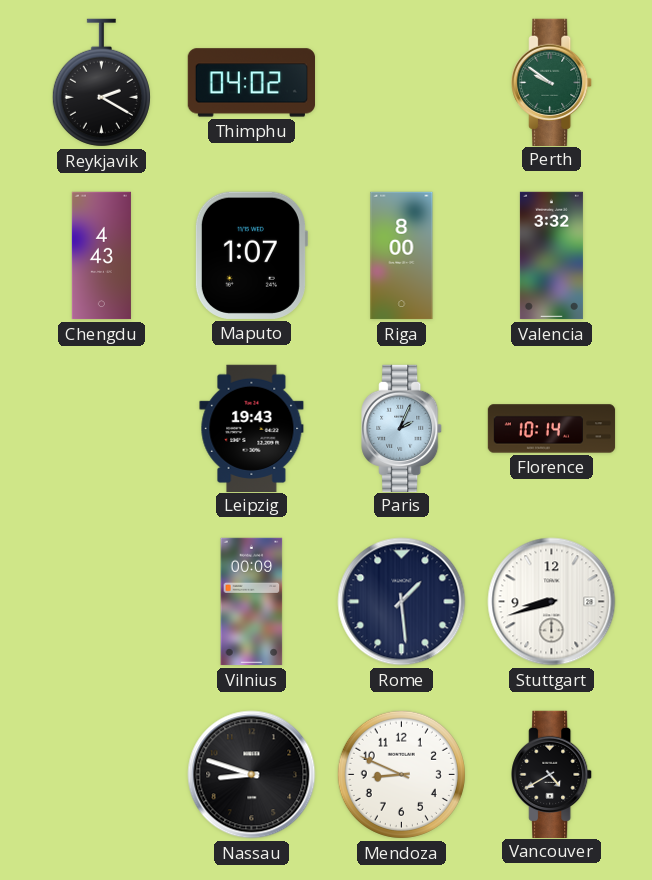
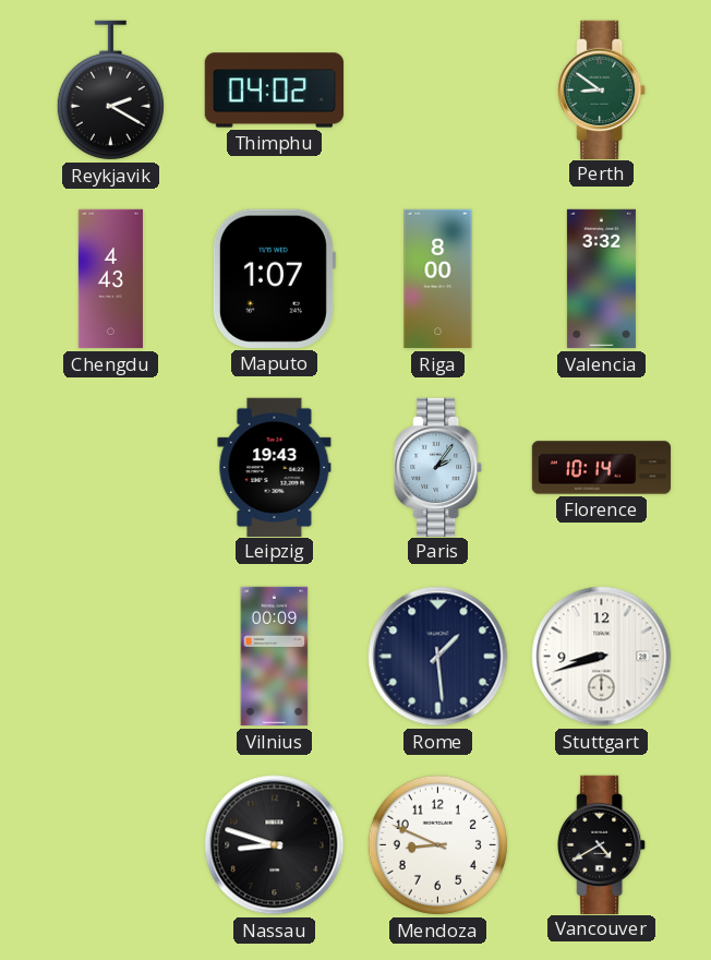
Perth: 9:51 -> 8:51
Paris: 2:04 -> 2:06
